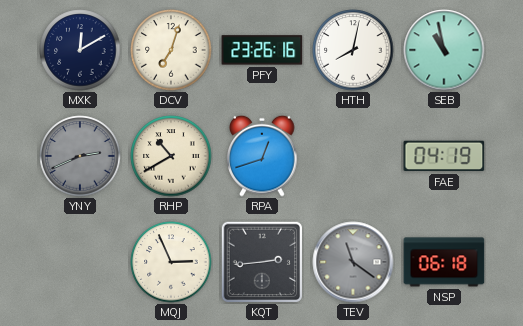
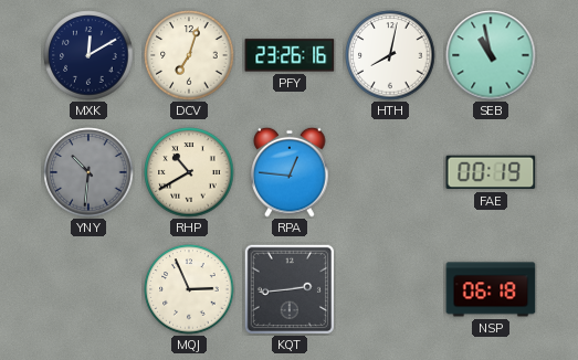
YNY: 2:41 -> 10:31
RPA: 12:42 -> 12:46
FAE: 04:19 -> 00:19
TEV: 11:21 -> none
